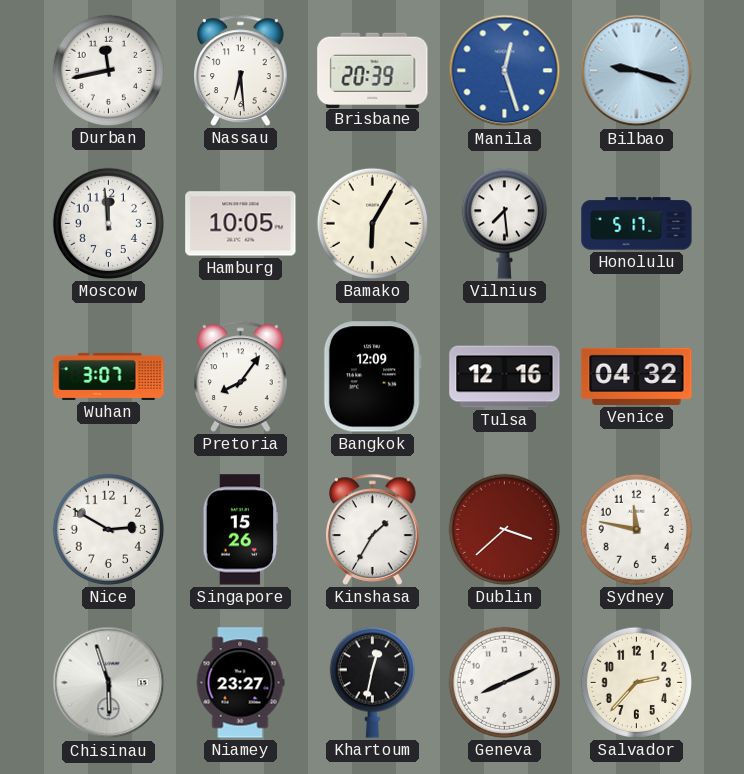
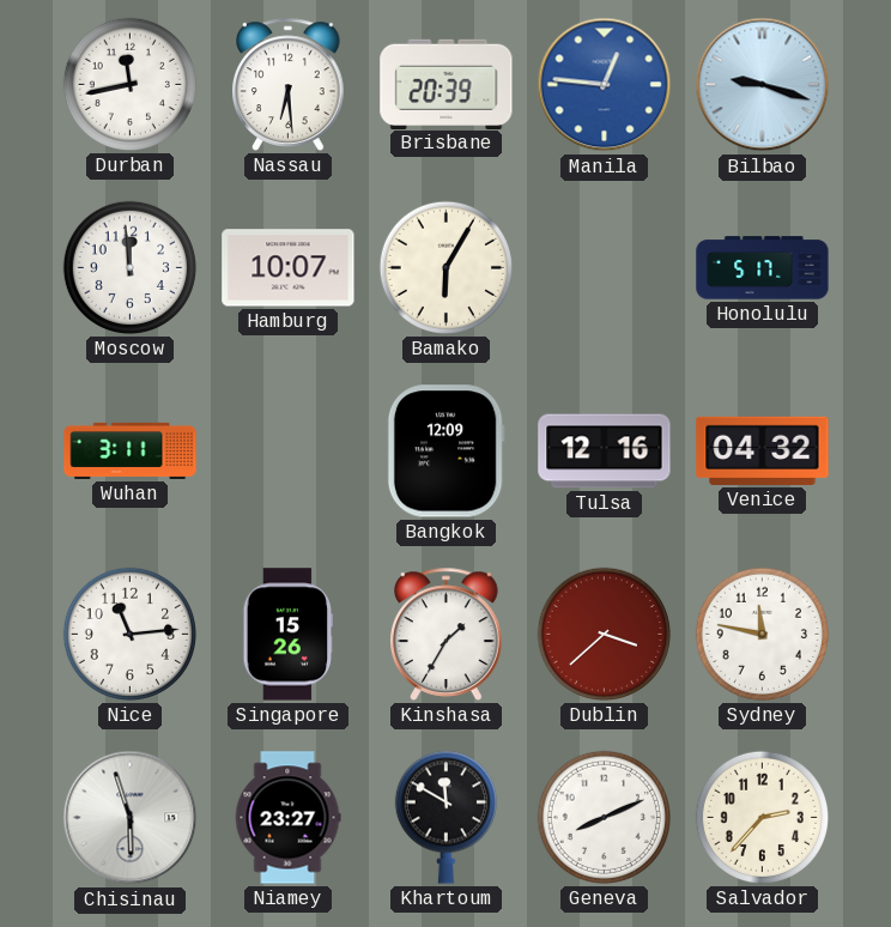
Manila: 12:27 -> 12:46
Hamburg: 10:05 -> 10:07
Vilnius: 7:29 -> none
Wuhan: 3:07 -> 3:11
Pretoria: 8:06 -> none
Nice: 2:50 -> 11:14
Khartoum: 12:32 -> 11:50
